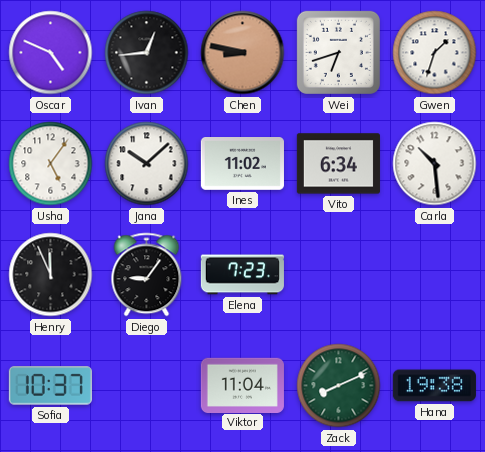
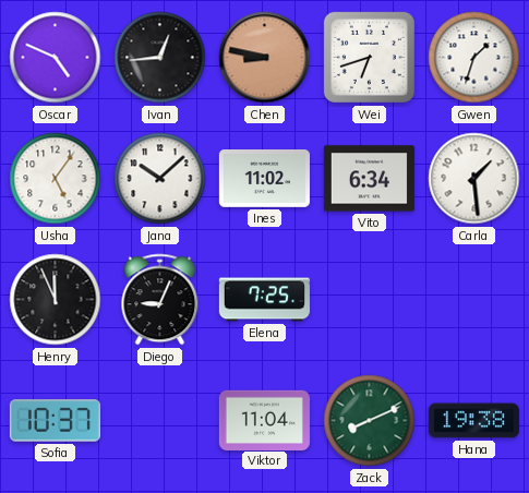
Carla: 10:29 -> 1:29
Diego: 9:06 -> 9:04
Elena: 7:23 -> 7:25
